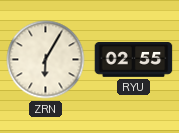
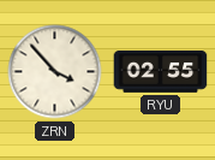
ZRN: 6:05 -> 3:53
